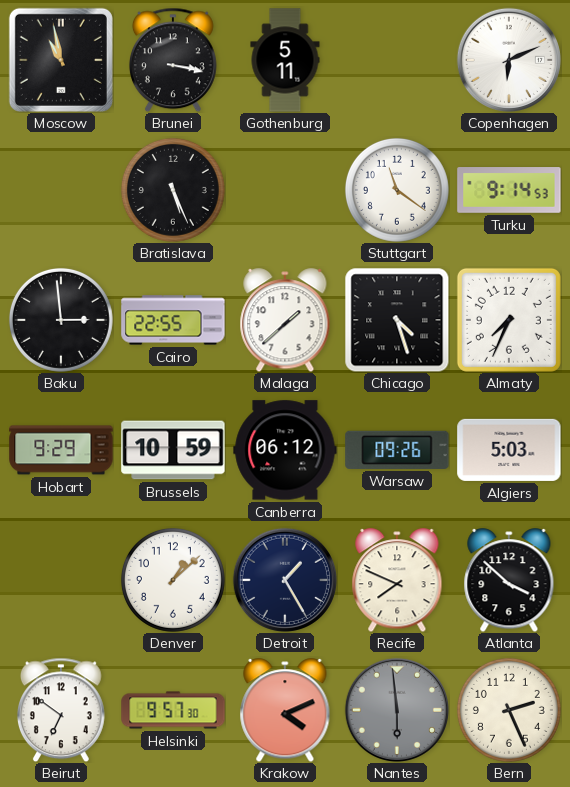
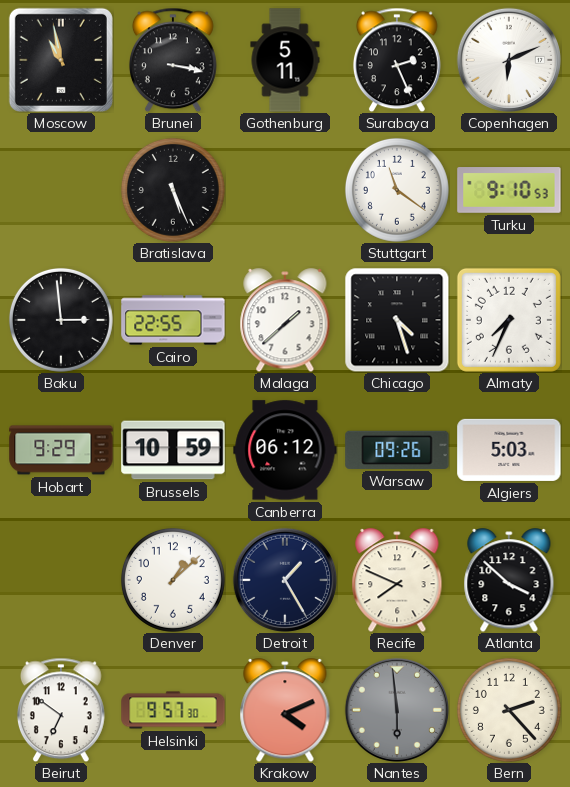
Surabaya: none -> 2:26
Turku: 9:14 -> 9:10
Bern: 2:26 -> 2:23
